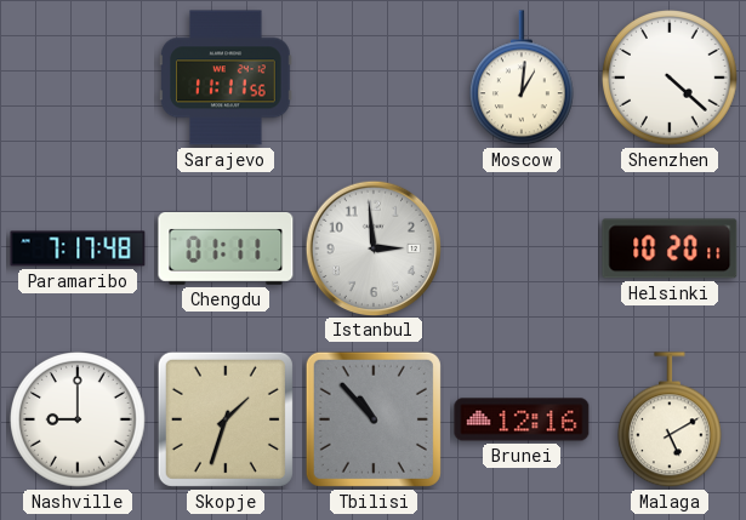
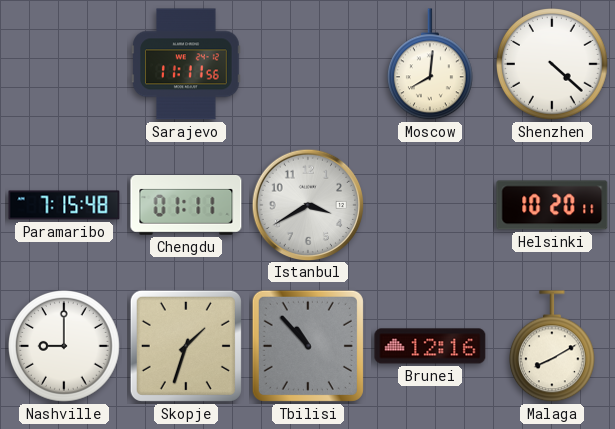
Moscow: 1:01 -> 8:01
Paramaribo: 7:17 -> 7:15
Istanbul: 2:59 -> 3:40
Malaga: 5:10 -> 8:10
